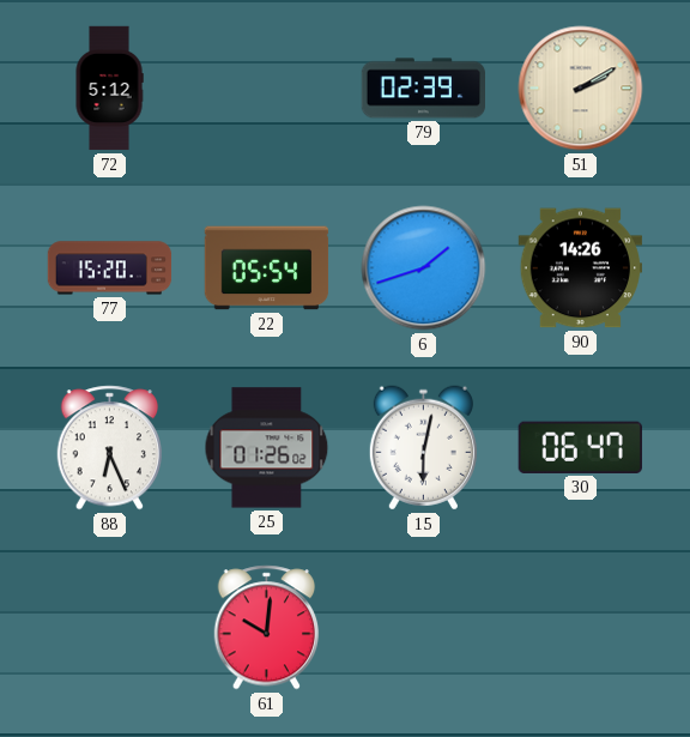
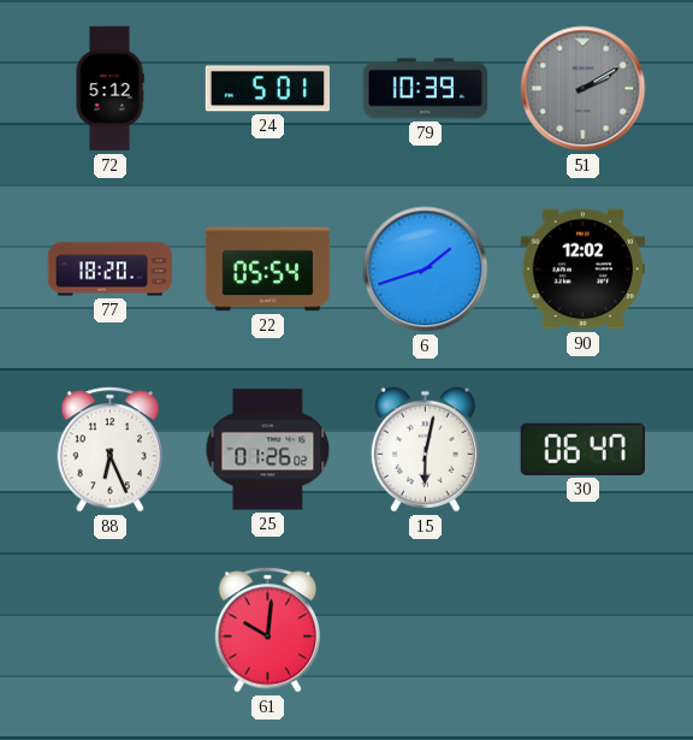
24: none -> 5:01
79: 02:39 -> 10:39
51 dial: cream -> grey
77: 15:20 -> 18:20
90: 14:26 -> 12:02
